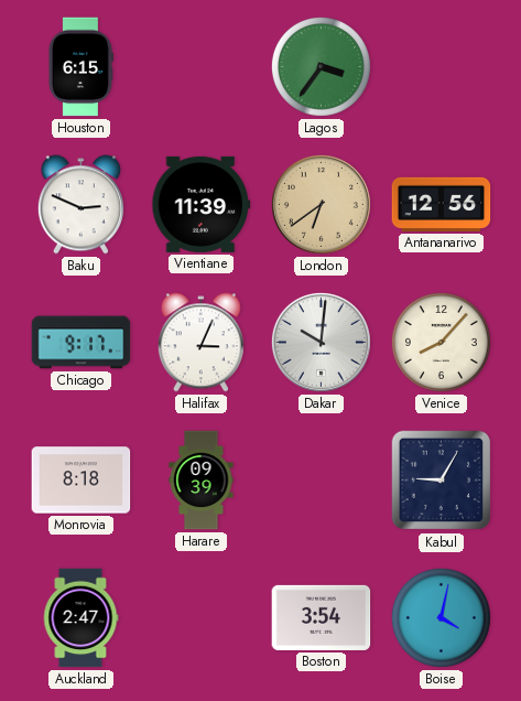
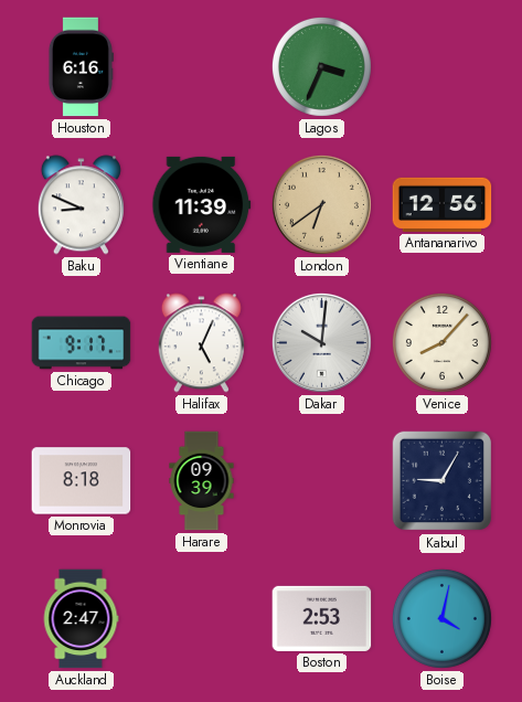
Houston: 6:15 -> 6:16
Lagos: 3:36 -> 3:34
Baku: 2:49 -> 8:49
Halifax: 3:04 -> 5:04
Boston: 3:54 -> 2:53
